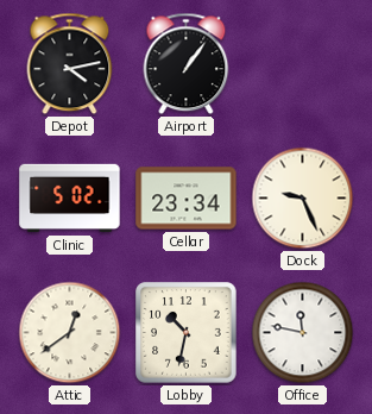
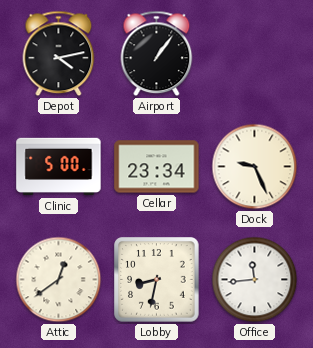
Clinic: 5:02 -> 5:00
Lobby: 10:32 -> 8:32
Office: 11:47 -> 11:44
